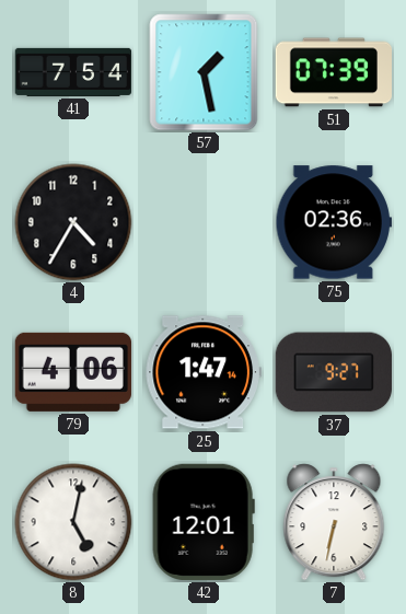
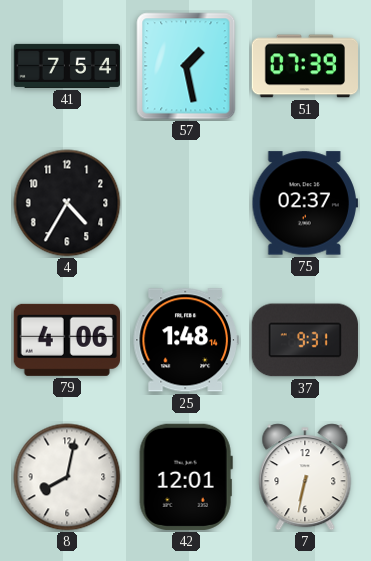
75: 02:36 -> 02:37
25: 1:47 -> 1:48
37: 9:27 -> 9:31
8: 5:02 -> 8:02
